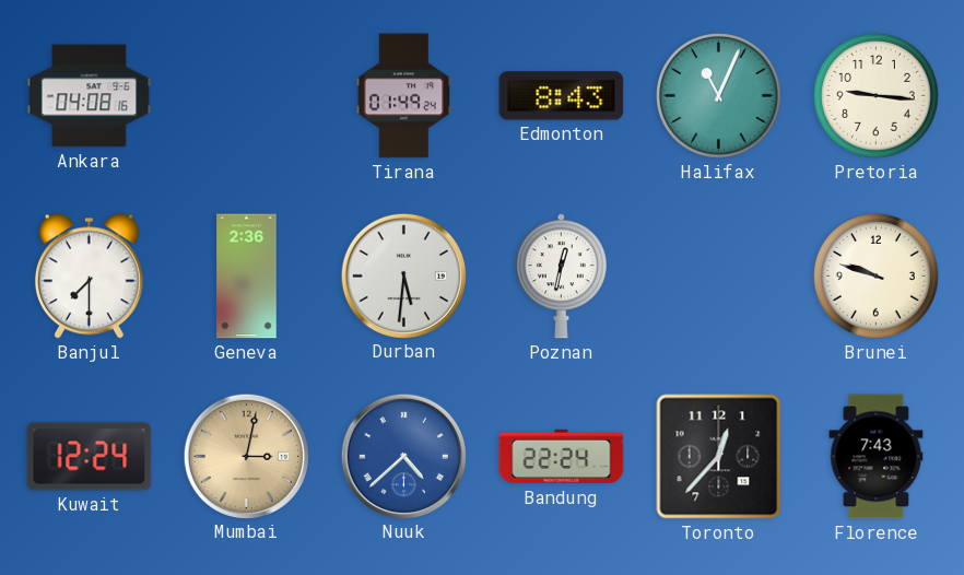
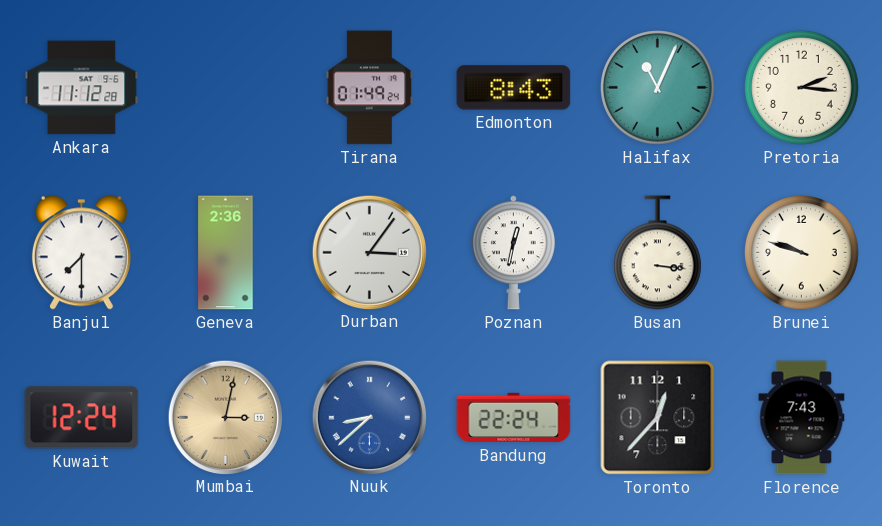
Ankara: 04:08 -> 11:12
Pretoria: 9:16 -> 2:16
Durban: 5:31 -> 3:06
Busan: none -> 3:16
Nuuk: 4:38 -> 8:38
